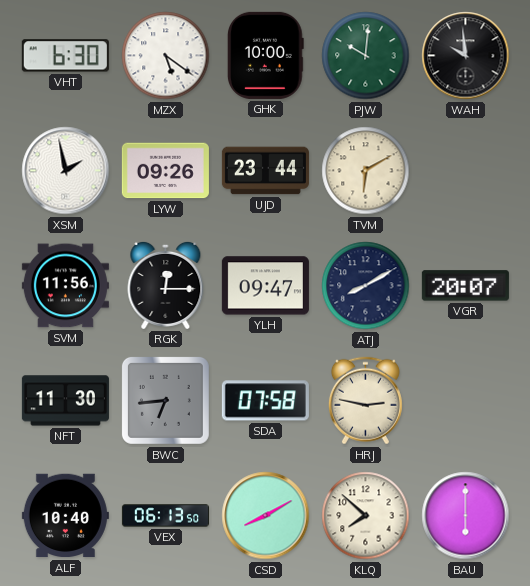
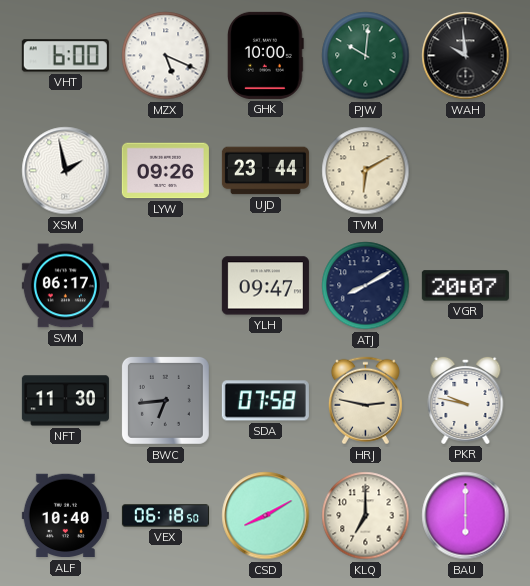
VHT: 6:30 -> 6:00
MZX: 5:21 -> 5:19
SVM: 11:56 -> 06:17
RGK: 12:15 -> none
PKR: none -> 9:47
VEX: 06:13 -> 06:18
KLQ: 7:52 -> 7:00
